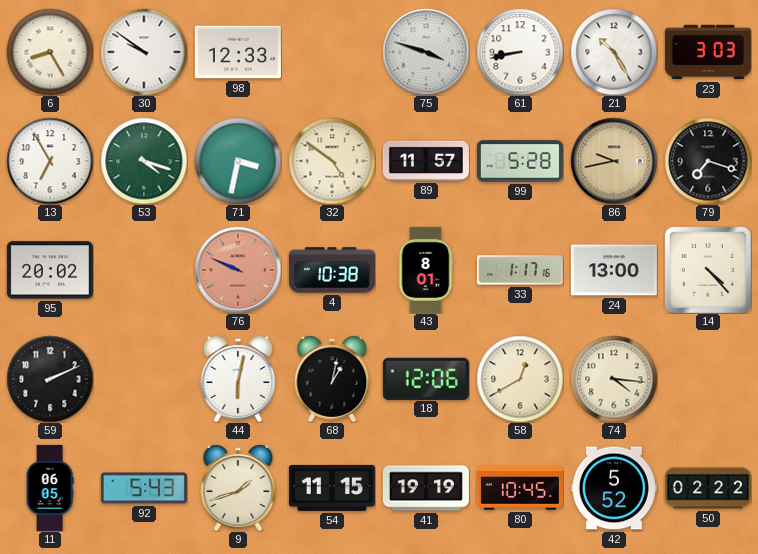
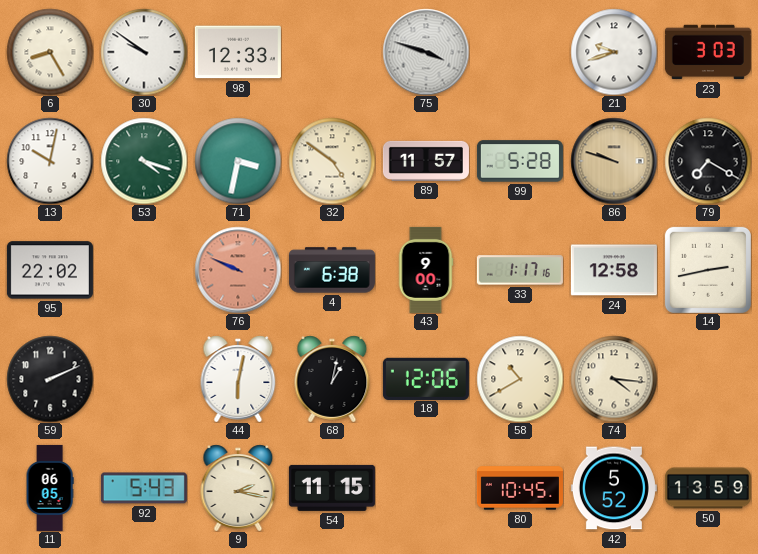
61: 8:43 -> none
21: 10:25 -> 9:42
13: 6:55 -> 10:02
86: 9:43 -> 9:48
79: 7:18 -> 7:20
95: 20:02 -> 22:02
4: 10:38 -> 6:38
43: 8:01 -> 9:00
24: 13:00 -> 12:58
14: 4:23 -> 2:43
58: 12:40 -> 10:40
9: 1:42 -> 2:17
41: 19:19 -> none
50: 02:22 -> 13:59
